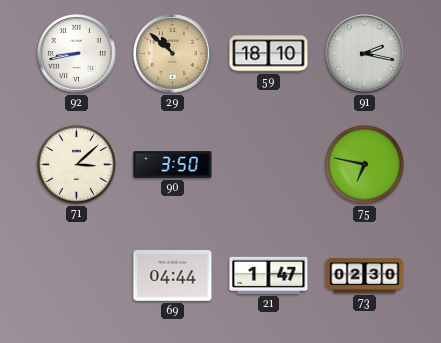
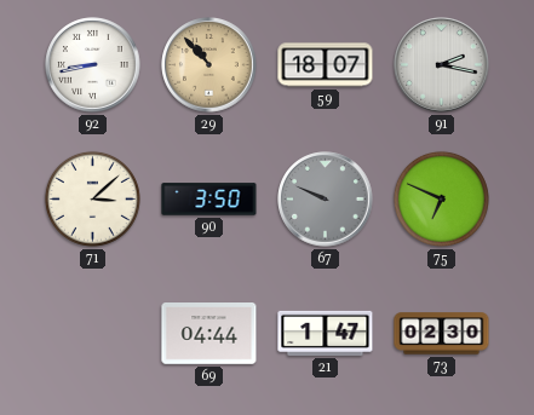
29: 10:52 -> 10:53
59: 18:10 -> 18:07
67: none -> 9:49
75: 6:47 -> 6:49
